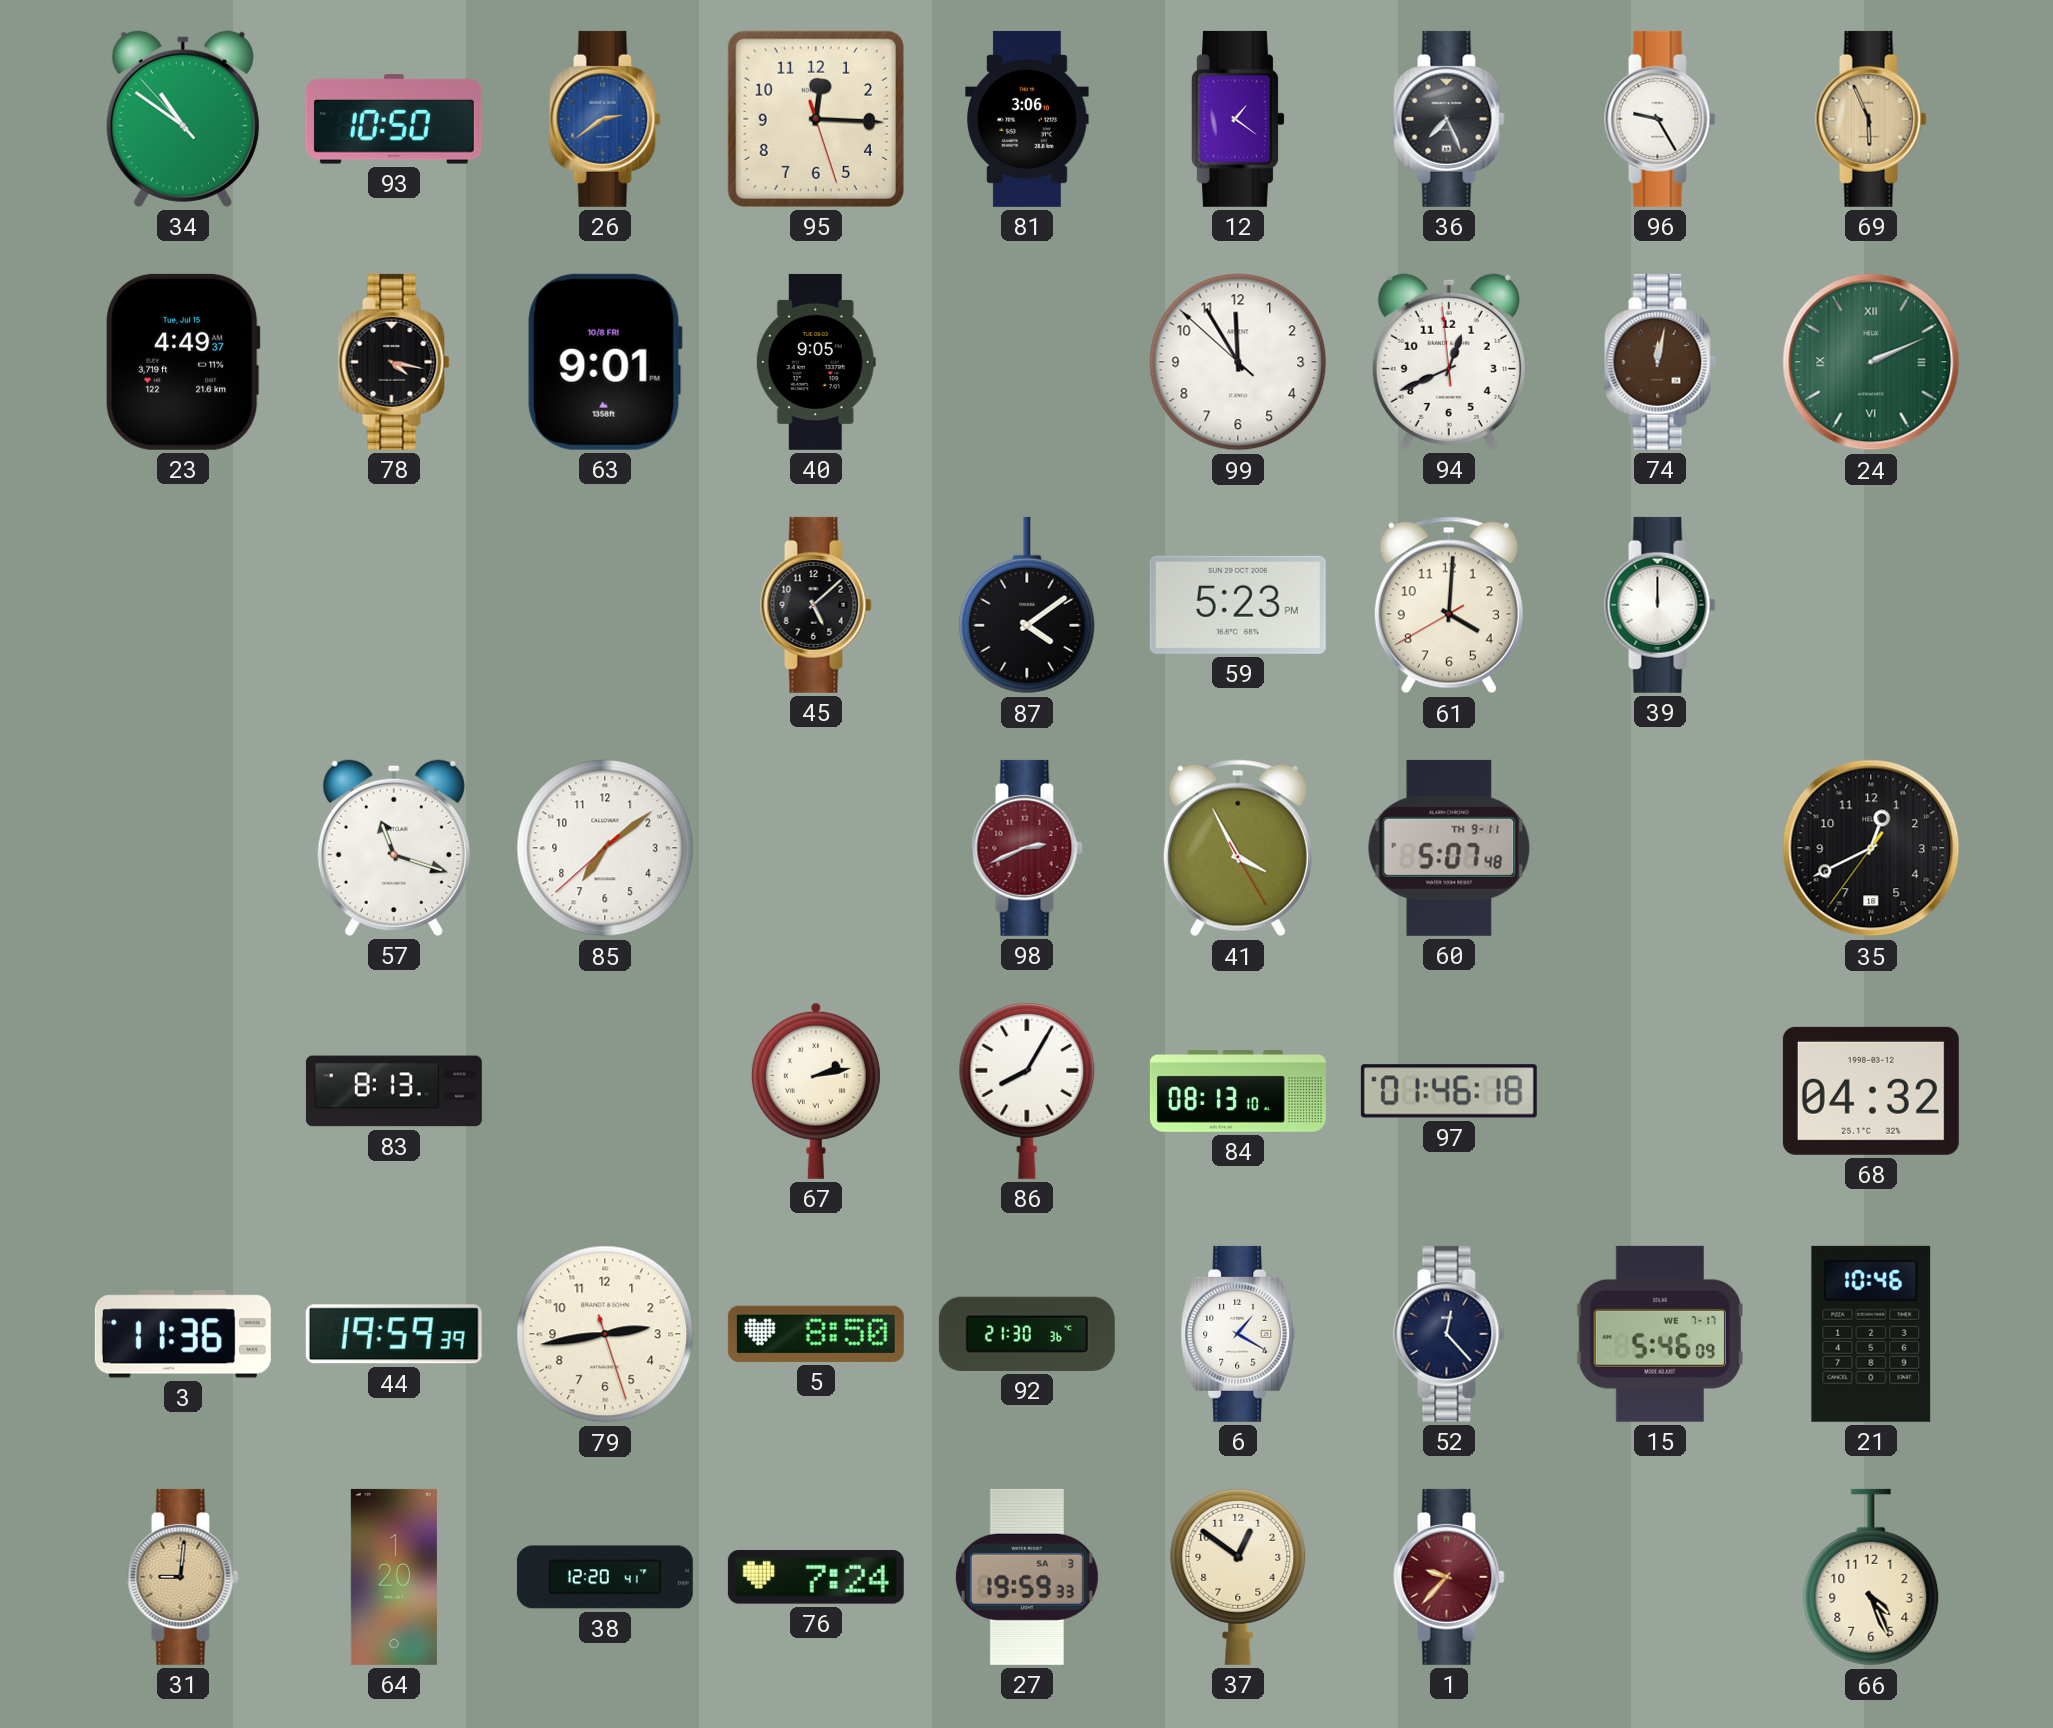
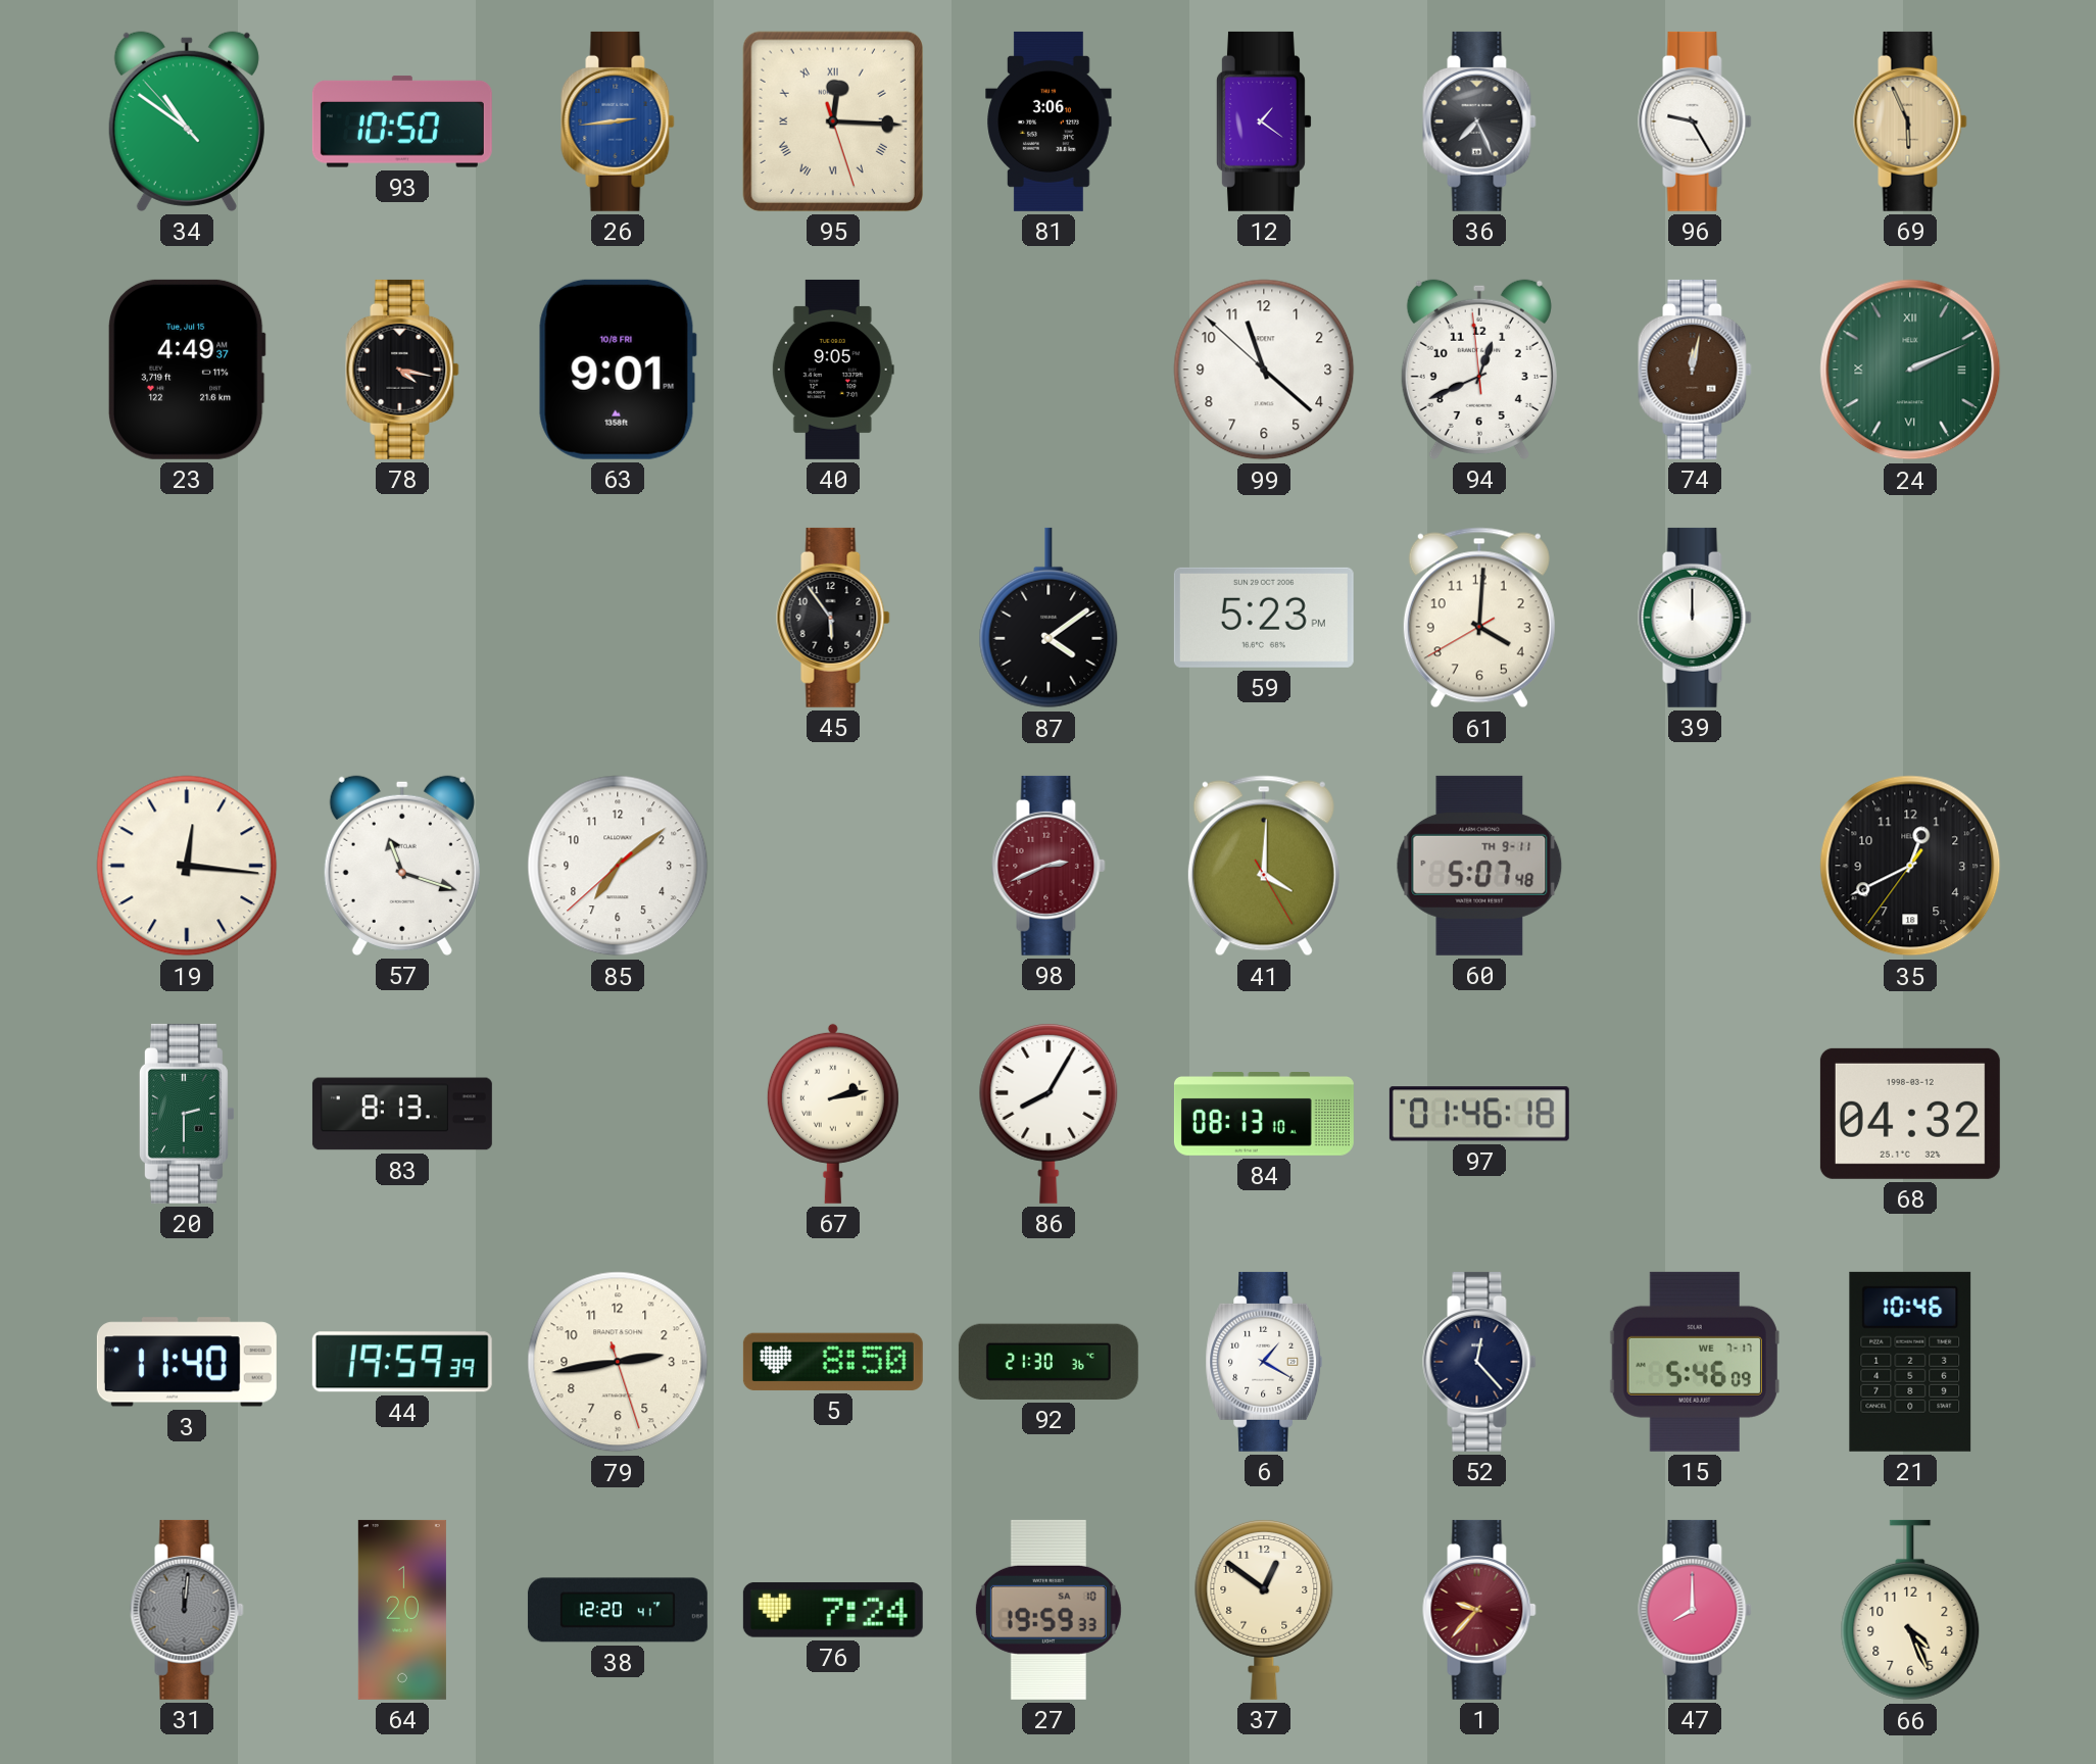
26: 2:39 -> 2:44
95 numerals: Arabic -> Roman
99: 11:54 -> 11:21
45: 5:08 -> 5:54
19: none -> 12:16
41: 3:55 -> 4:00
20: none -> 2:30
3: 11:36 -> 11:40
31: 9:01 -> 12:01
31 dial: champagne -> grey
27 date: SA 3 -> SA 10
47: none -> 8:00
